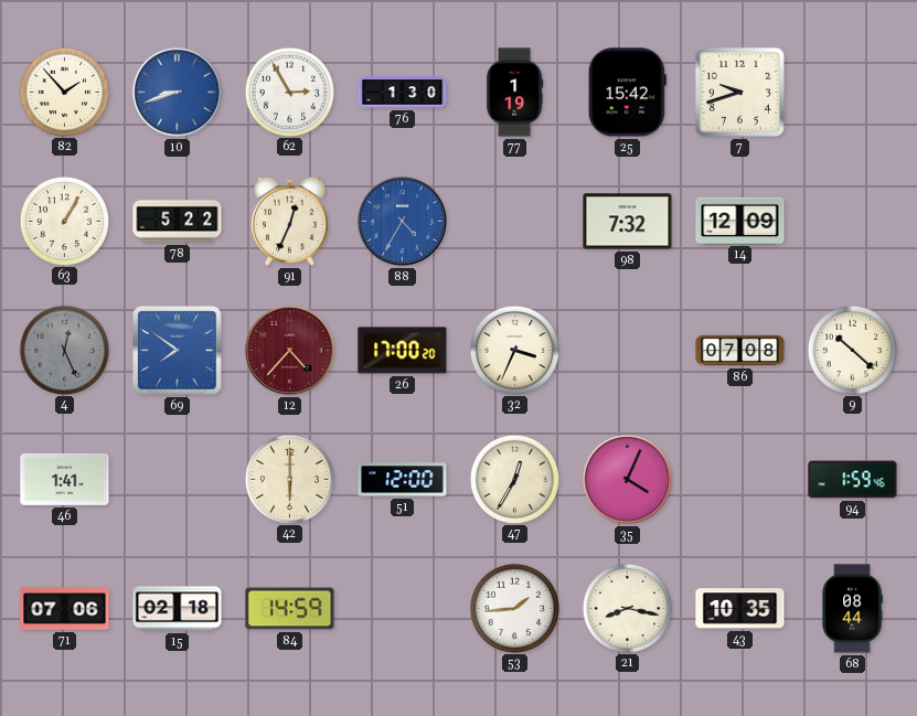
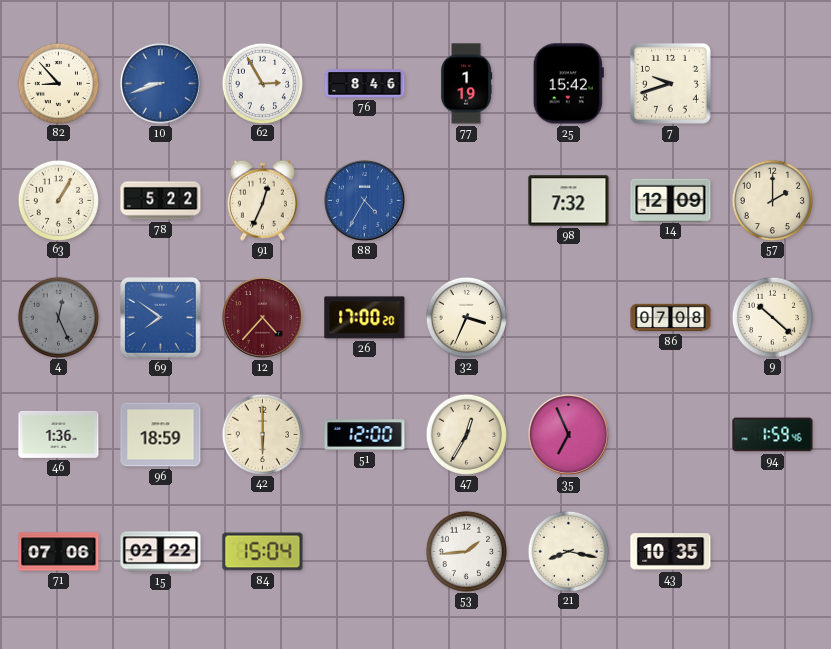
82: 1:53 -> 8:53
76: 1:30 -> 8:46
57: none -> 2:00
46: 1:41 -> 1:36
96: none -> 18:59
35: 4:04 -> 6:56
15: 02:18 -> 02:22
84: 14:59 -> 15:04
68: 08:44 -> none
